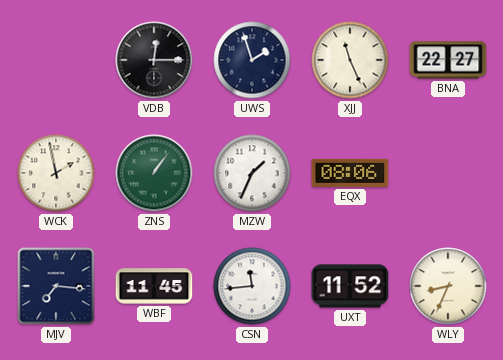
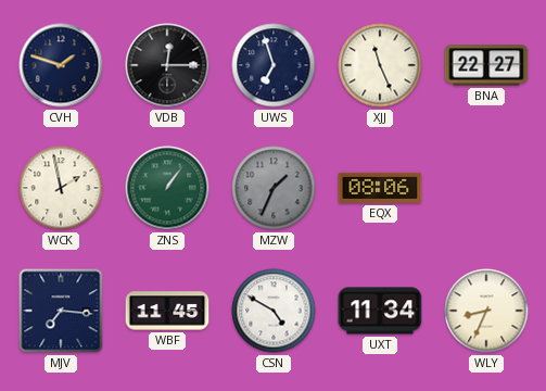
CVH: none -> 1:48
UWS: 1:57 -> 6:57
MZW dial: white -> grey
CSN: 11:44 -> 4:50
UXT: 11:52 -> 11:34
